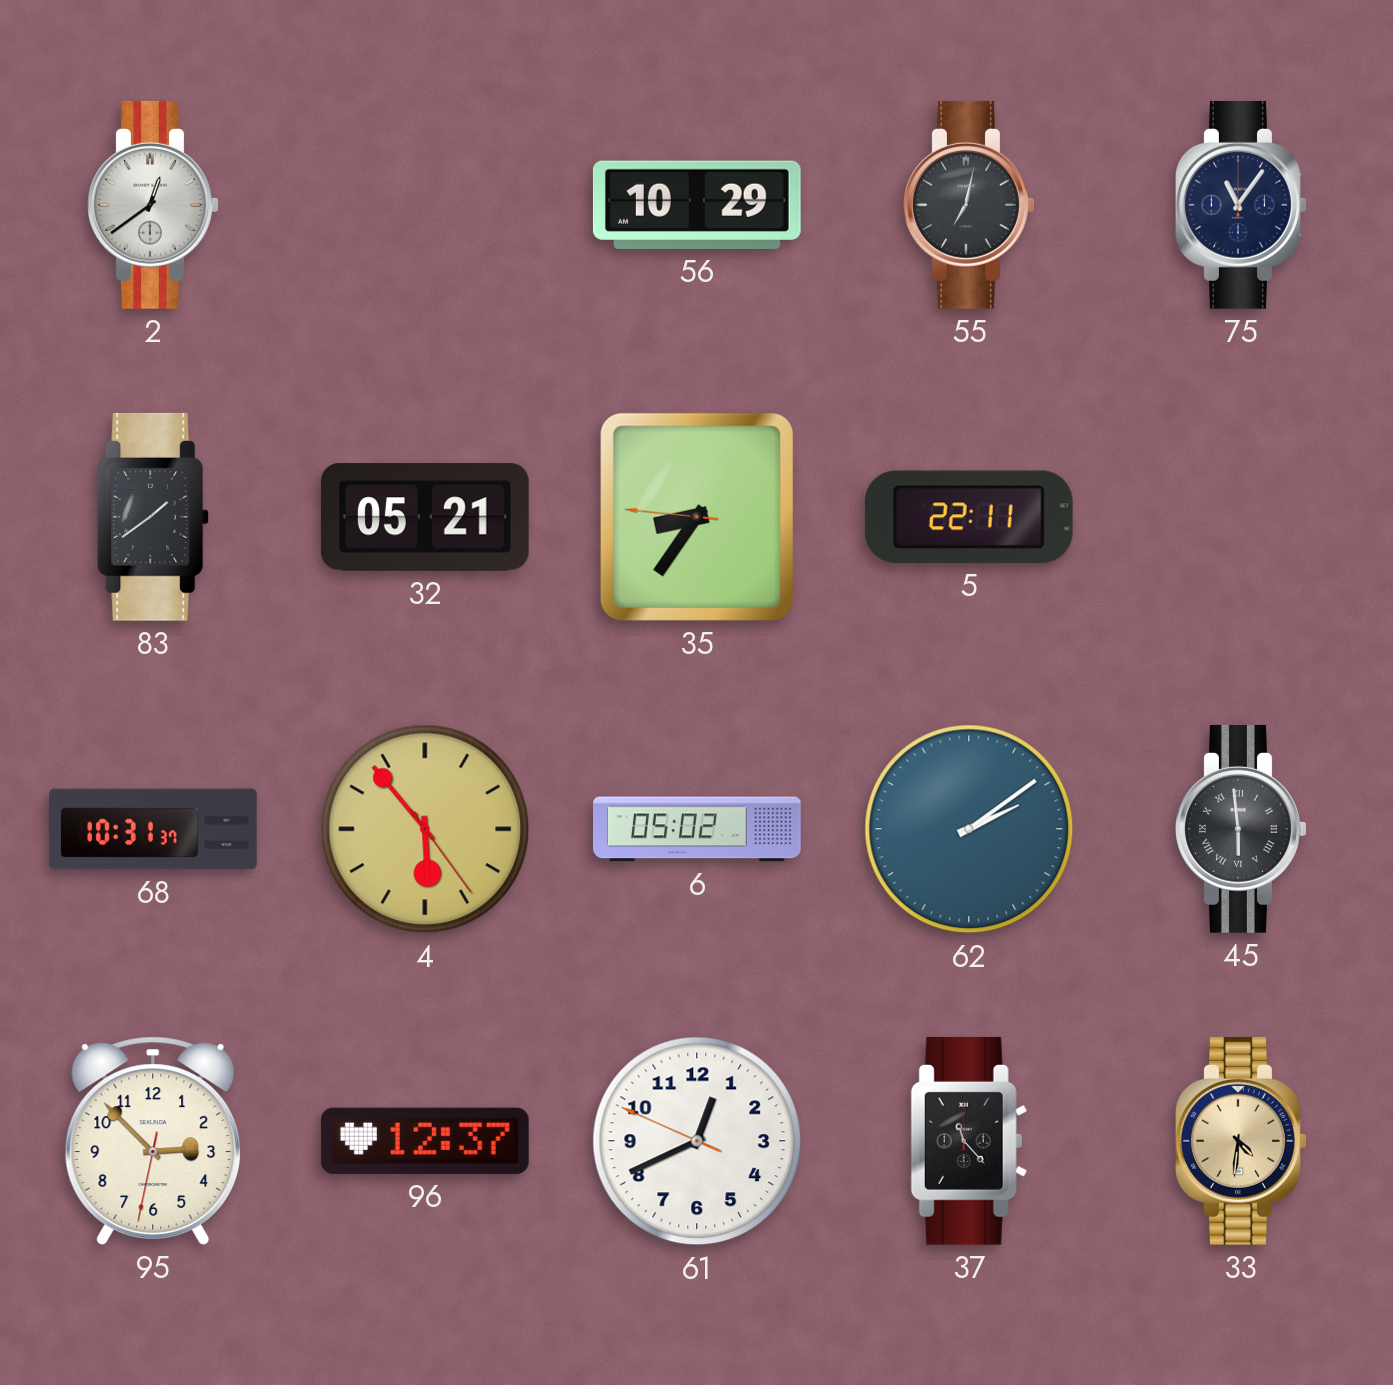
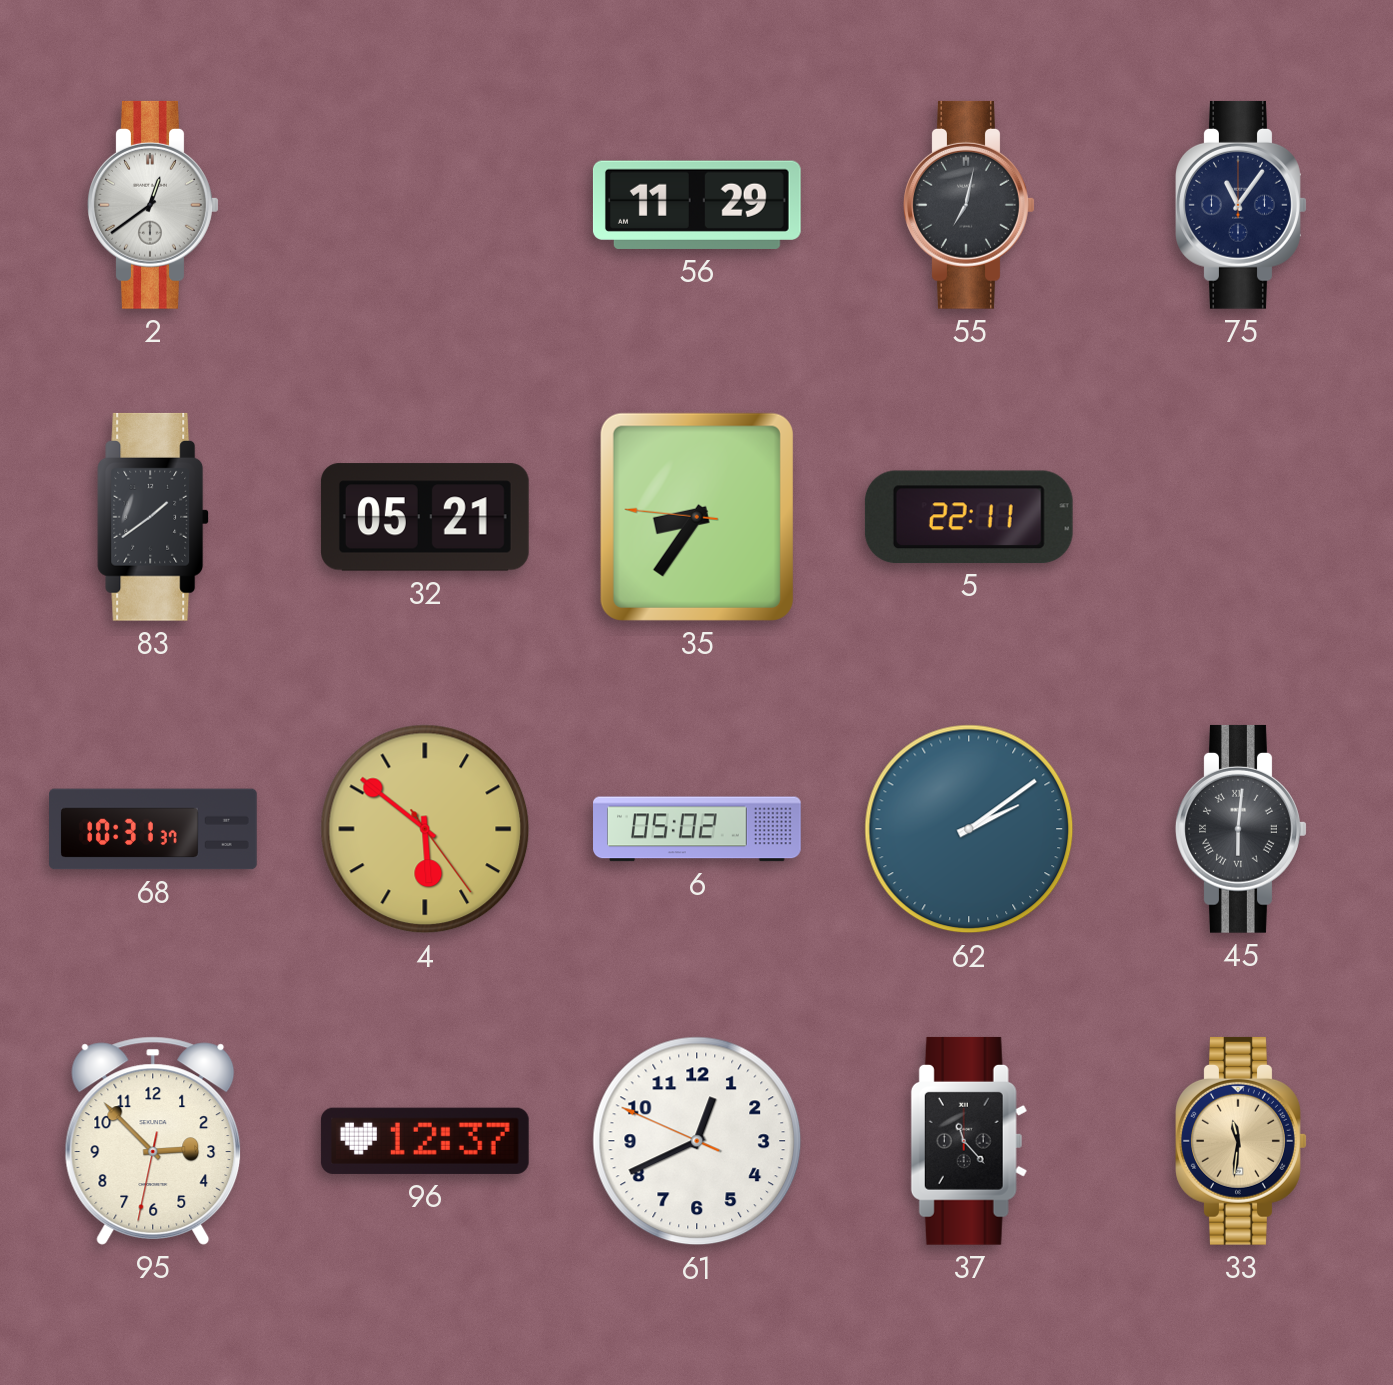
56: 10:29 -> 11:29
4: 5:53 -> 5:51
45: 5:59 -> 6:01
33: 4:31 -> 11:31
